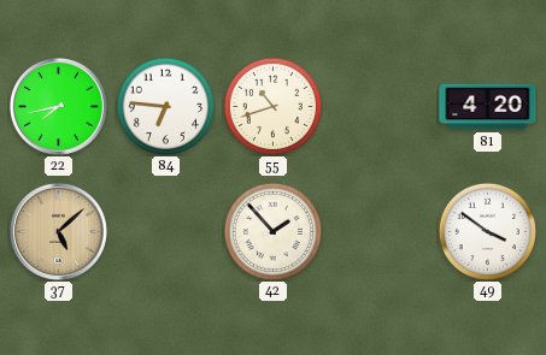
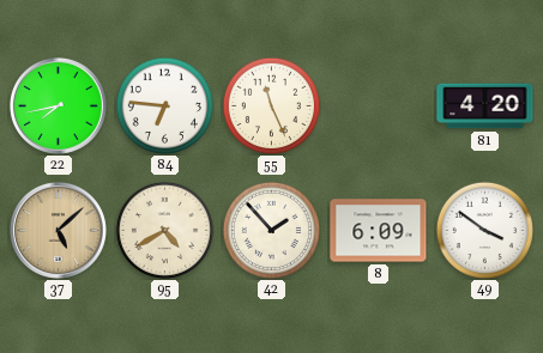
55: 10:42 -> 11:26
95: none -> 4:40
8: none -> 6:09
